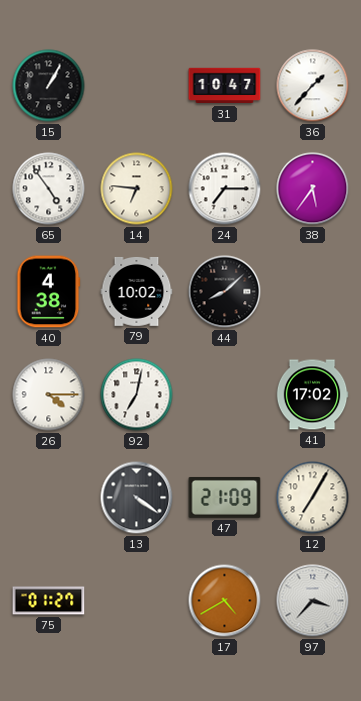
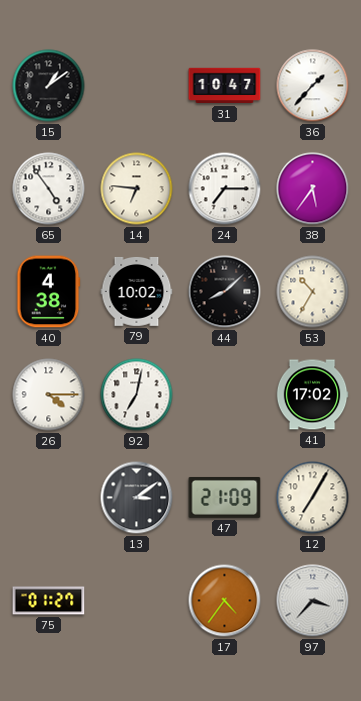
15: 1:05 -> 1:09
53: none -> 10:35
13: 4:21 -> 3:09
17: 4:40 -> 4:36
